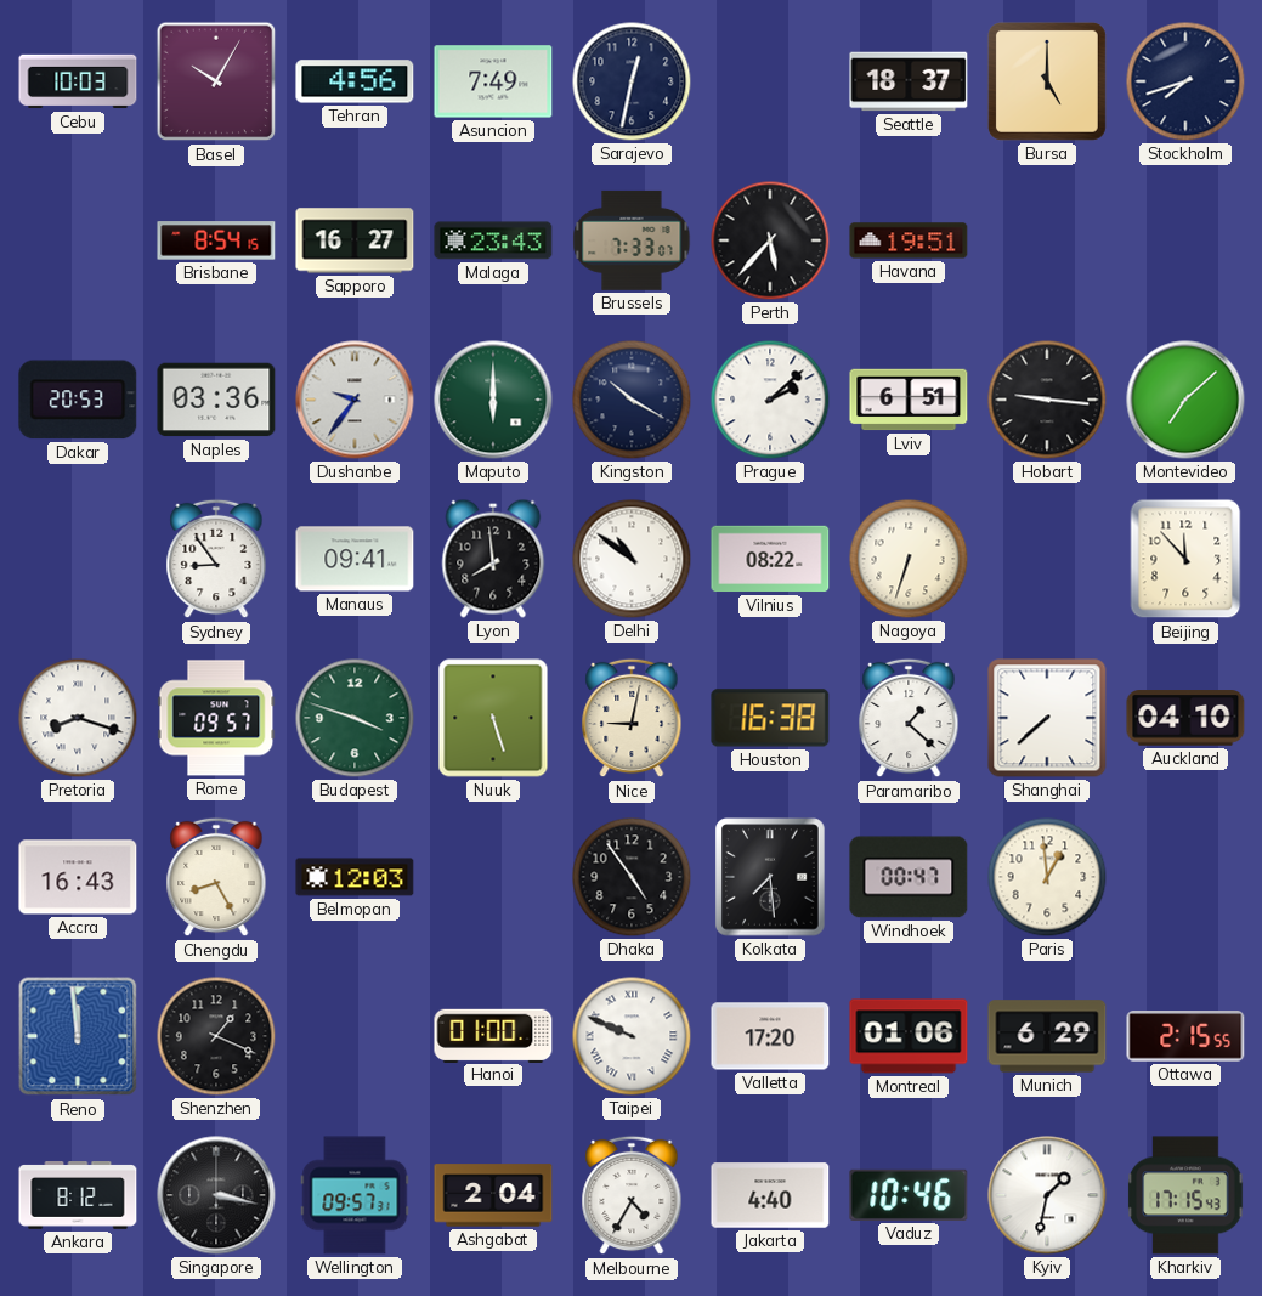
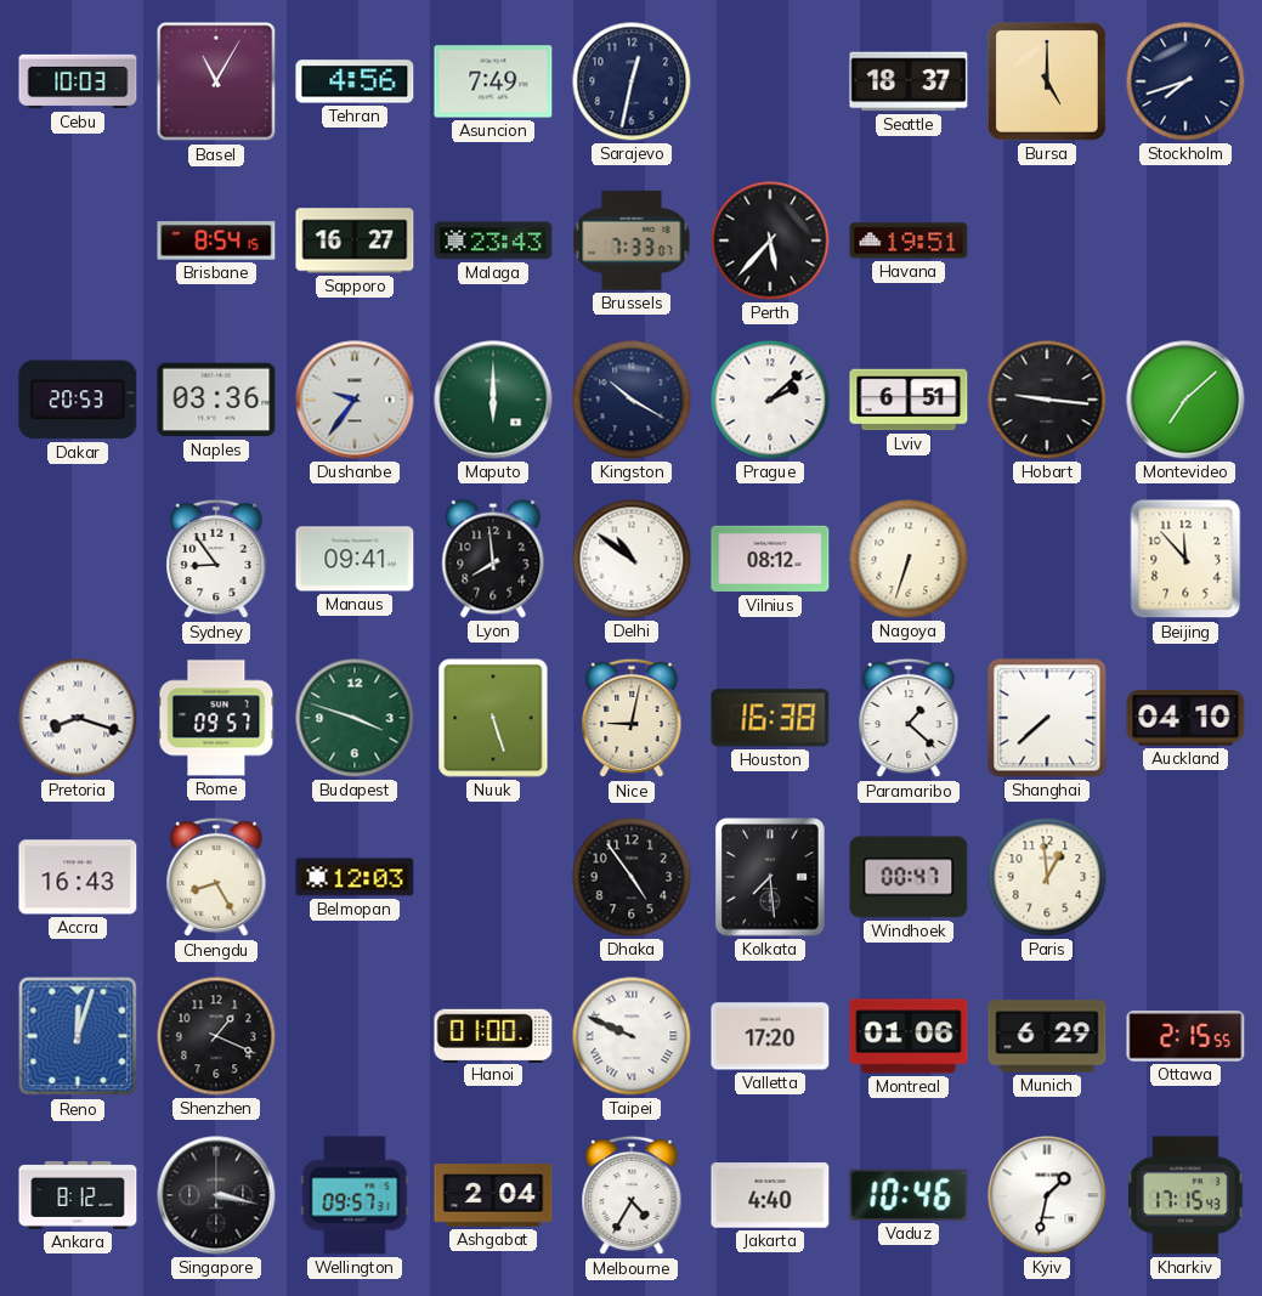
Basel: 10:05 -> 11:05
Vilnius: 08:22 -> 08:12
Reno: 11:59 -> 12:03
